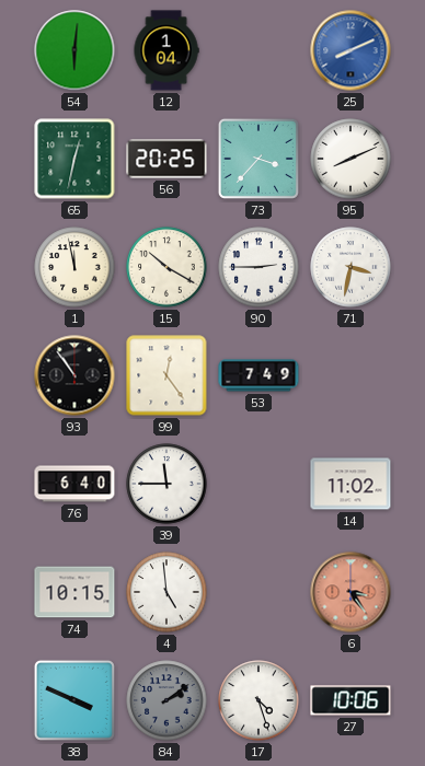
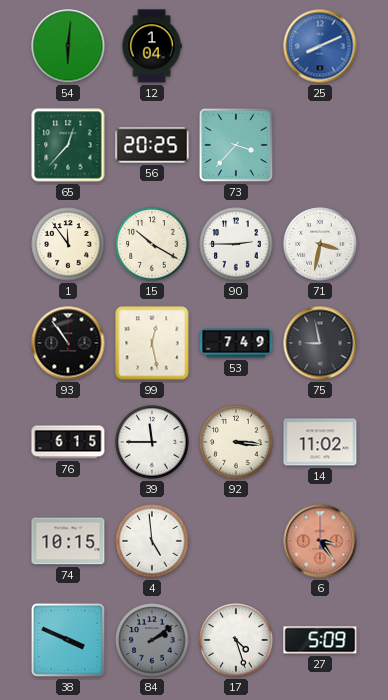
65: 12:32 -> 12:37
95: 8:11 -> none
1: 11:58 -> 11:54
99: 12:24 -> 12:28
75: none -> 8:58
76: 6:40 -> 6:15
92: none -> 3:16
27: 10:06 -> 5:09
